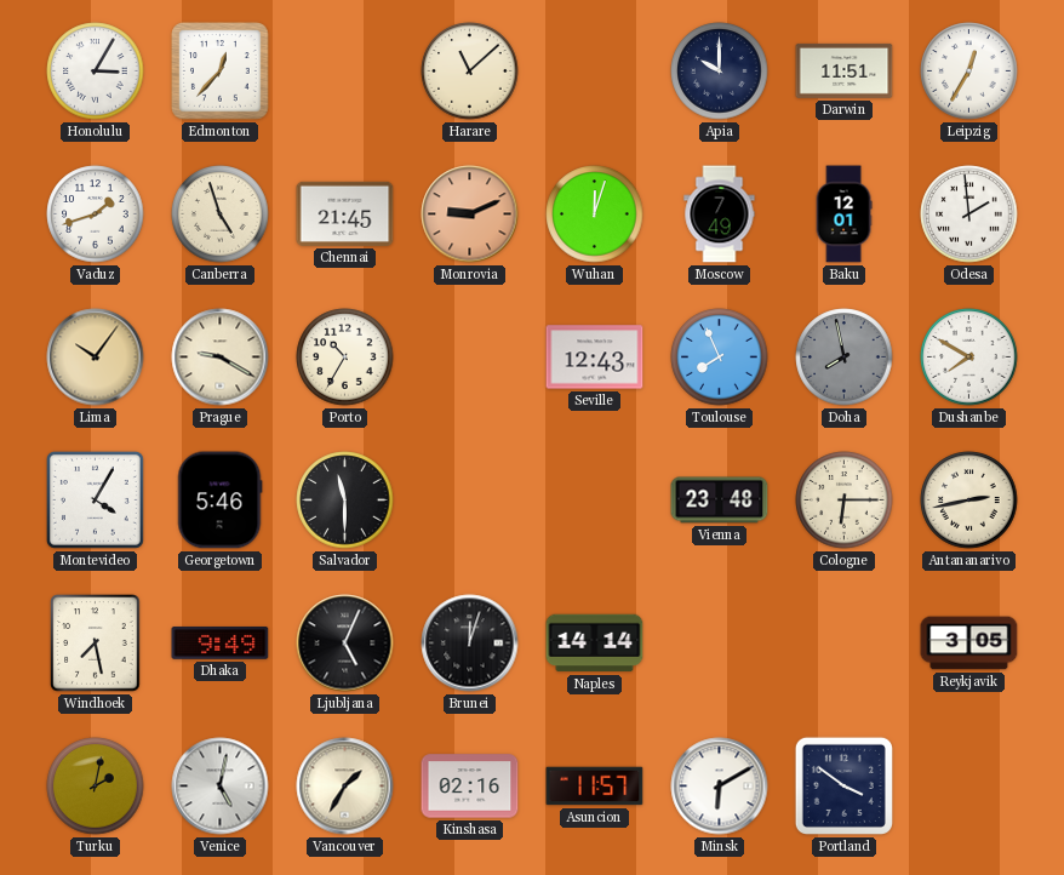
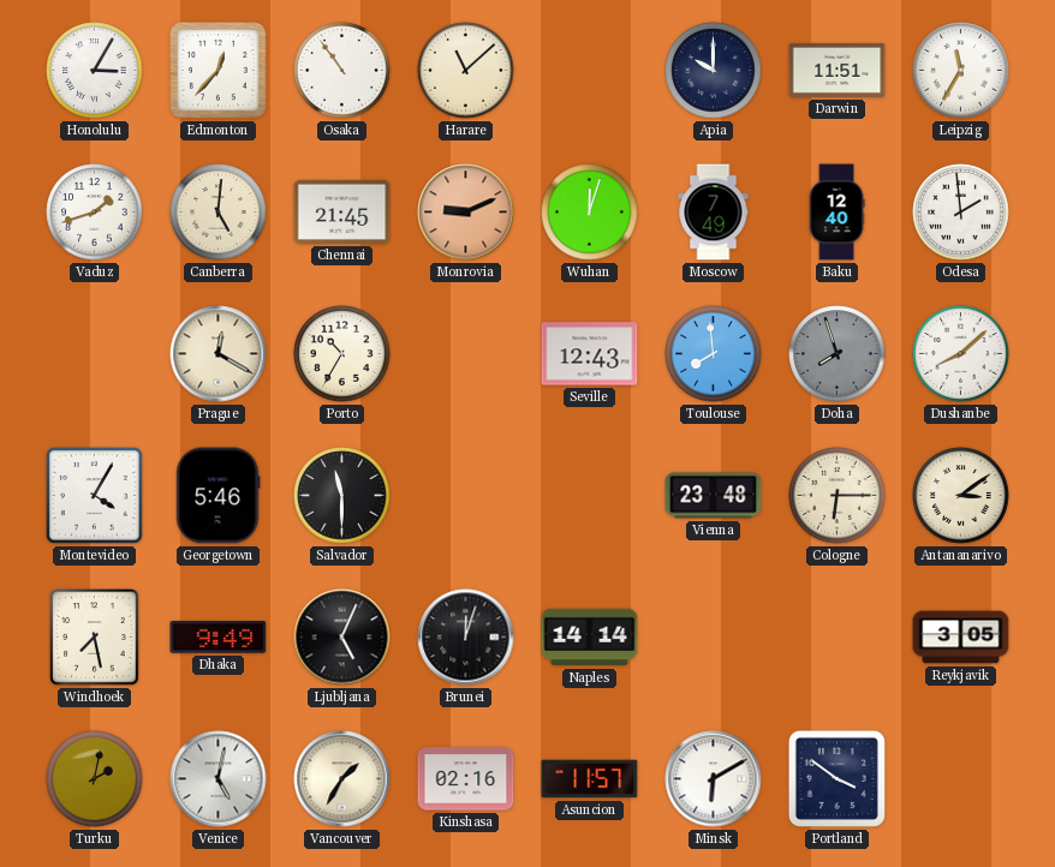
Osaka: none -> 10:54
Leipzig: 12:35 -> 11:35
Canberra: 4:57 -> 5:01
Baku: 12:01 -> 12:40
Lima: 10:06 -> none
Prague: 9:20 -> 12:20
Toulouse: 7:56 -> 7:59
Doha: 7:58 -> 7:57
Dushanbe: 7:50 -> 8:08
Antananarivo: 2:43 -> 3:09
